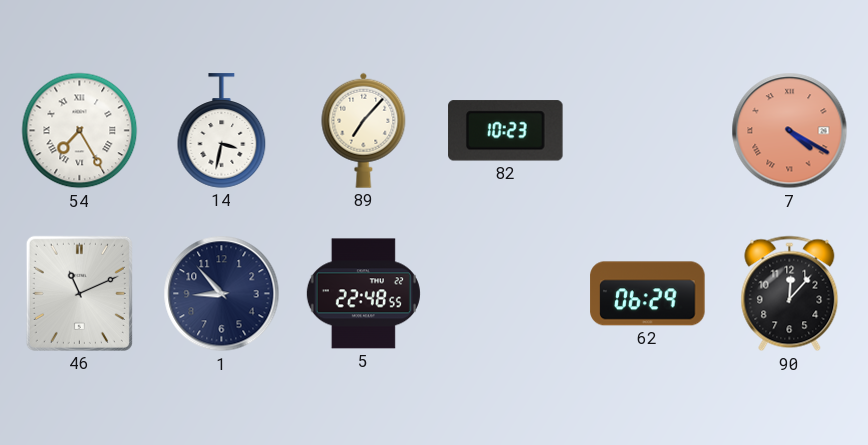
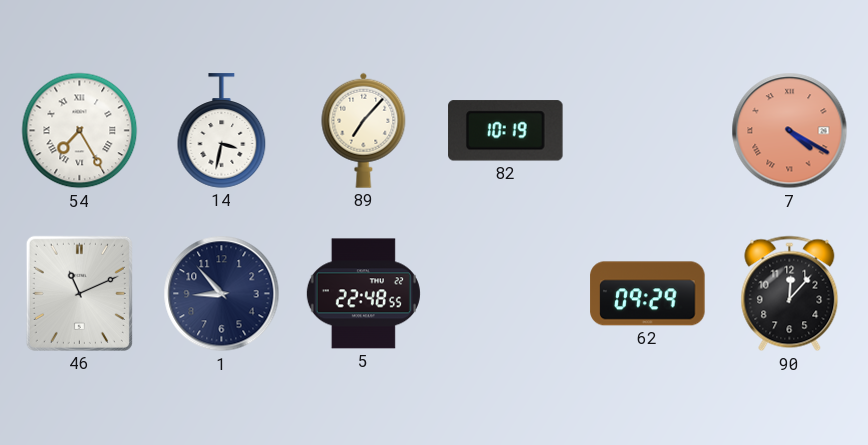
82: 10:23 -> 10:19
62: 06:29 -> 09:29
